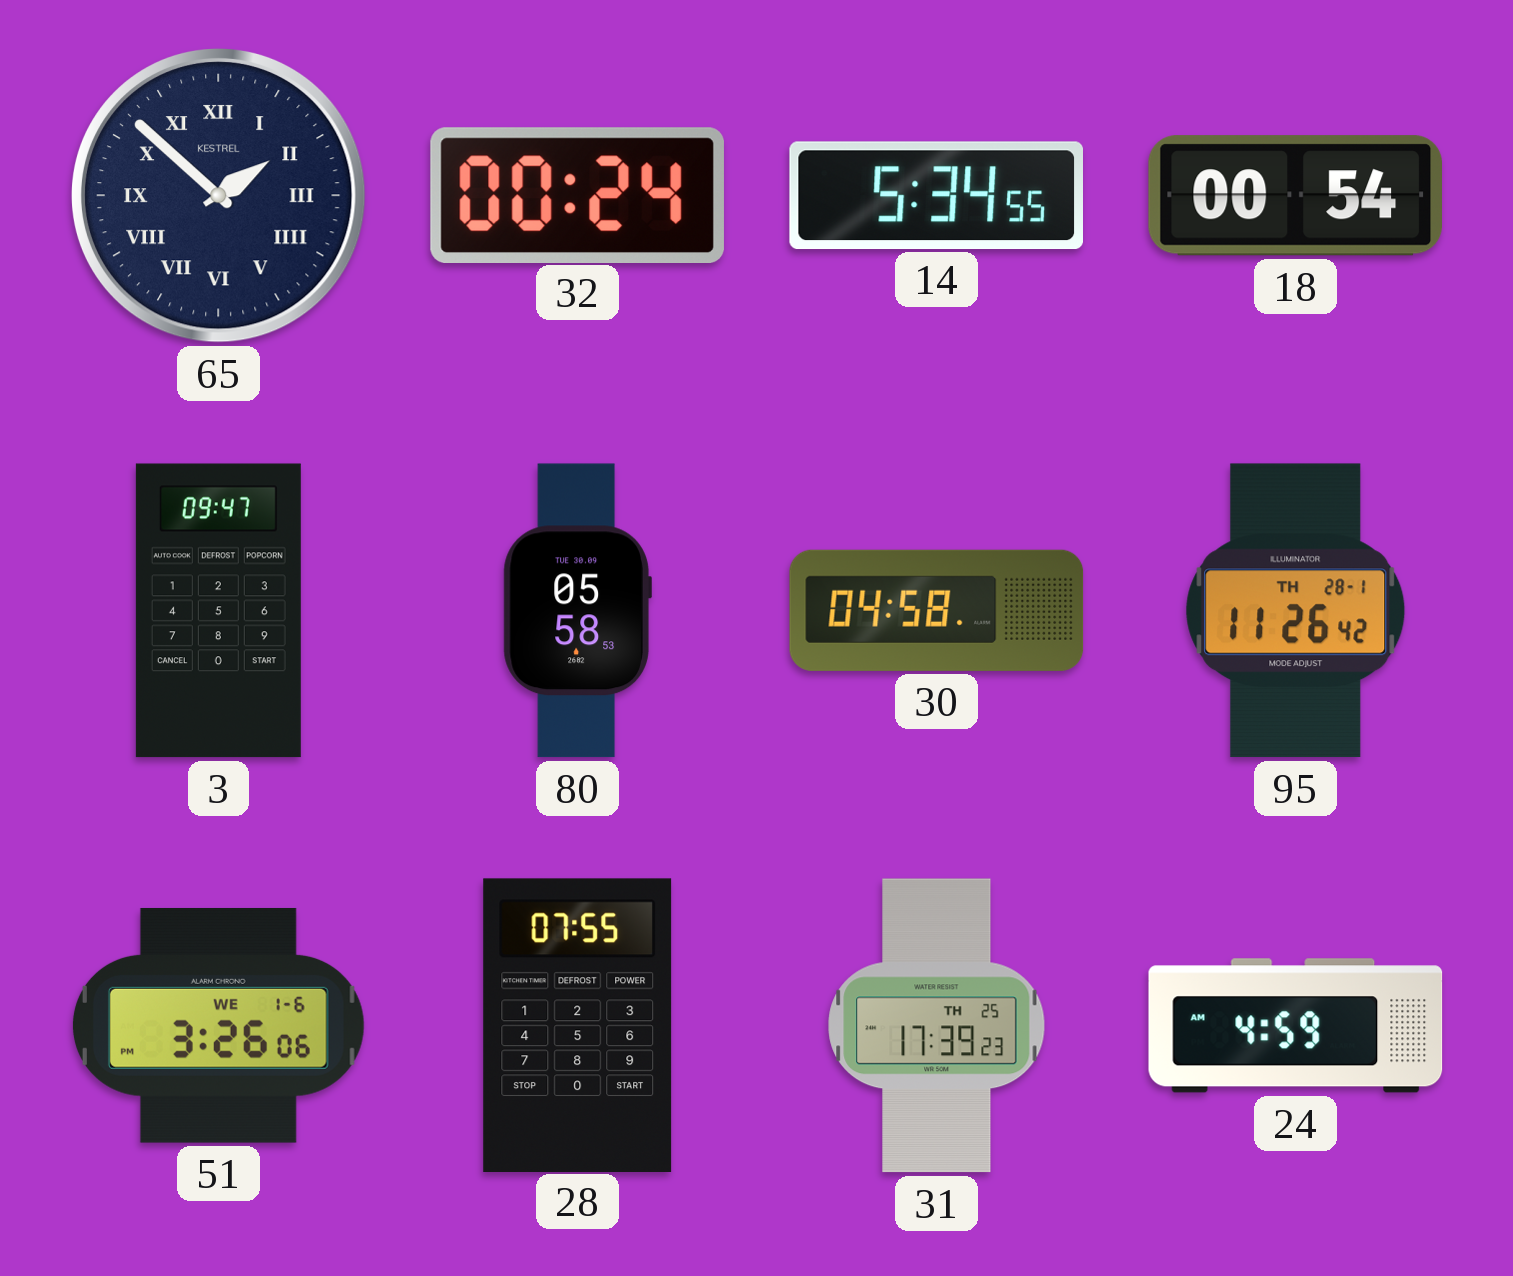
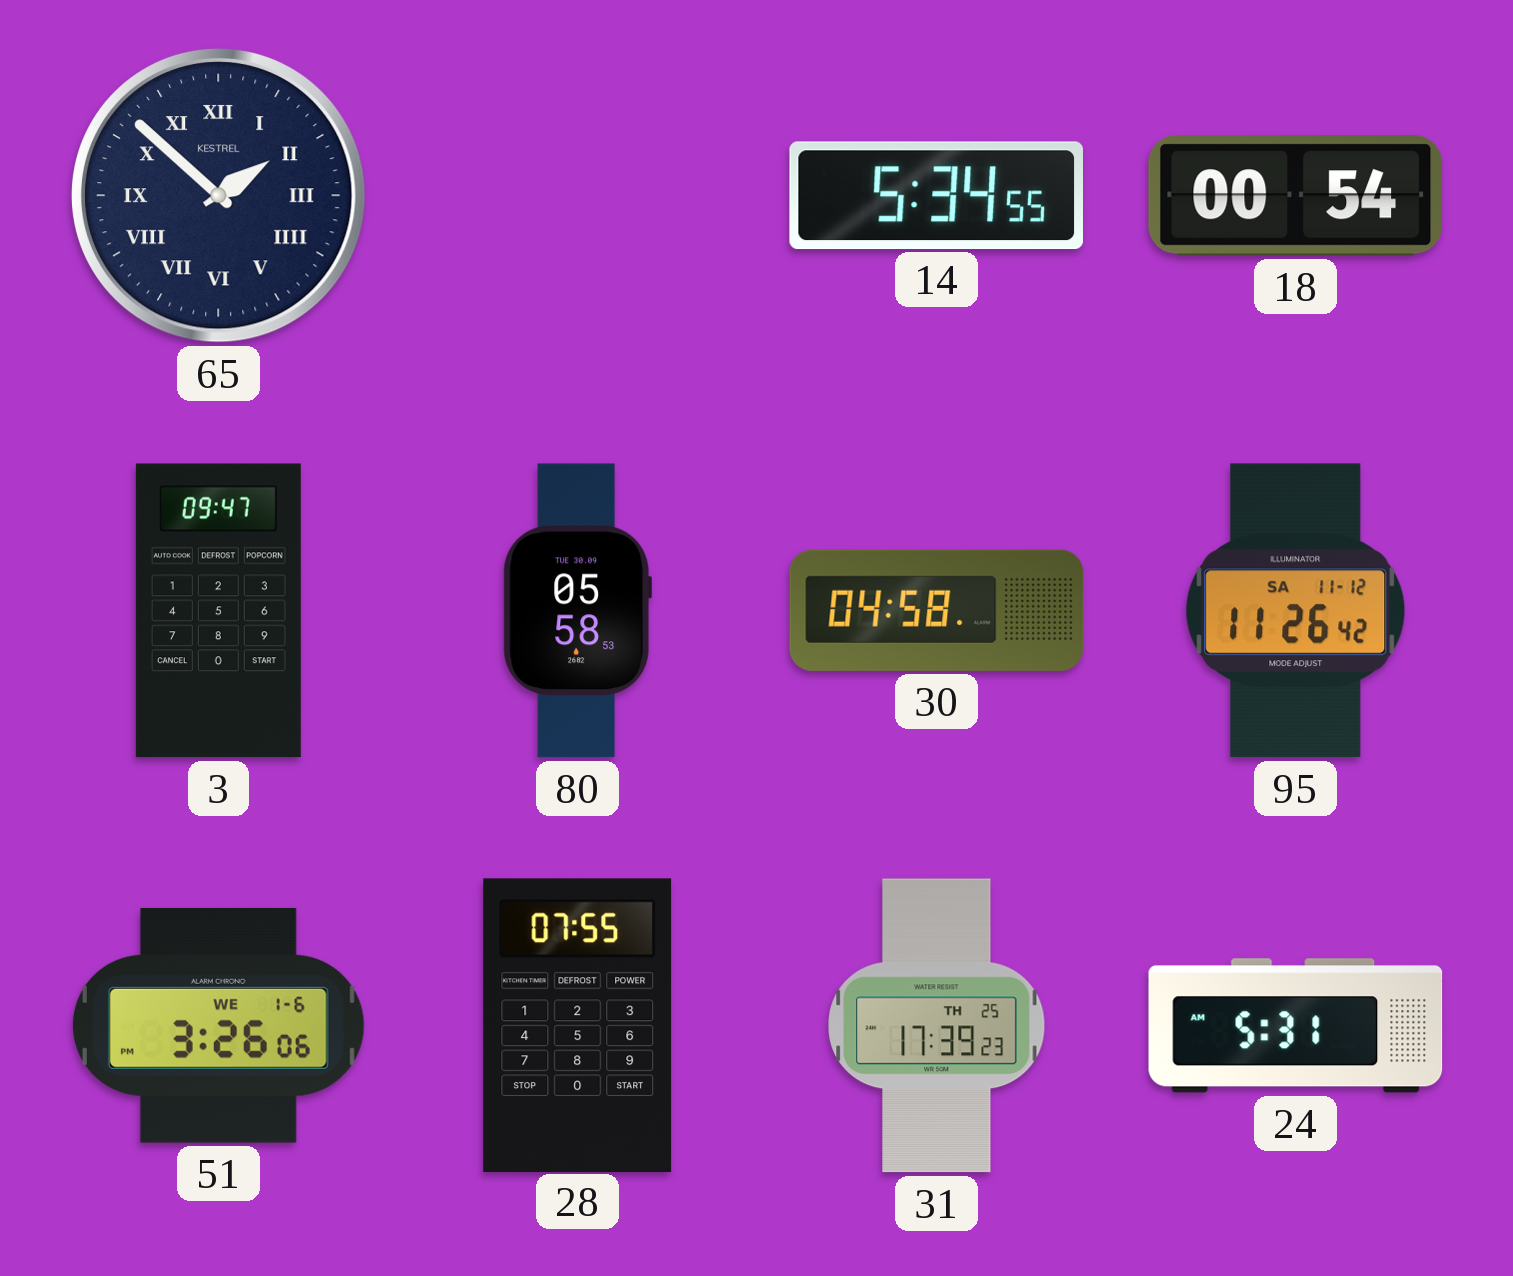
32: 00:24 -> none
95 date: TH 28-1 -> SA 11-12
24: 4:59 -> 5:31
